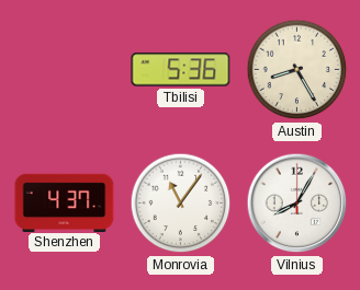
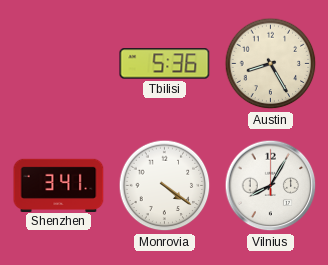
Shenzhen: 4:37 -> 3:41
Monrovia: 11:06 -> 4:21
